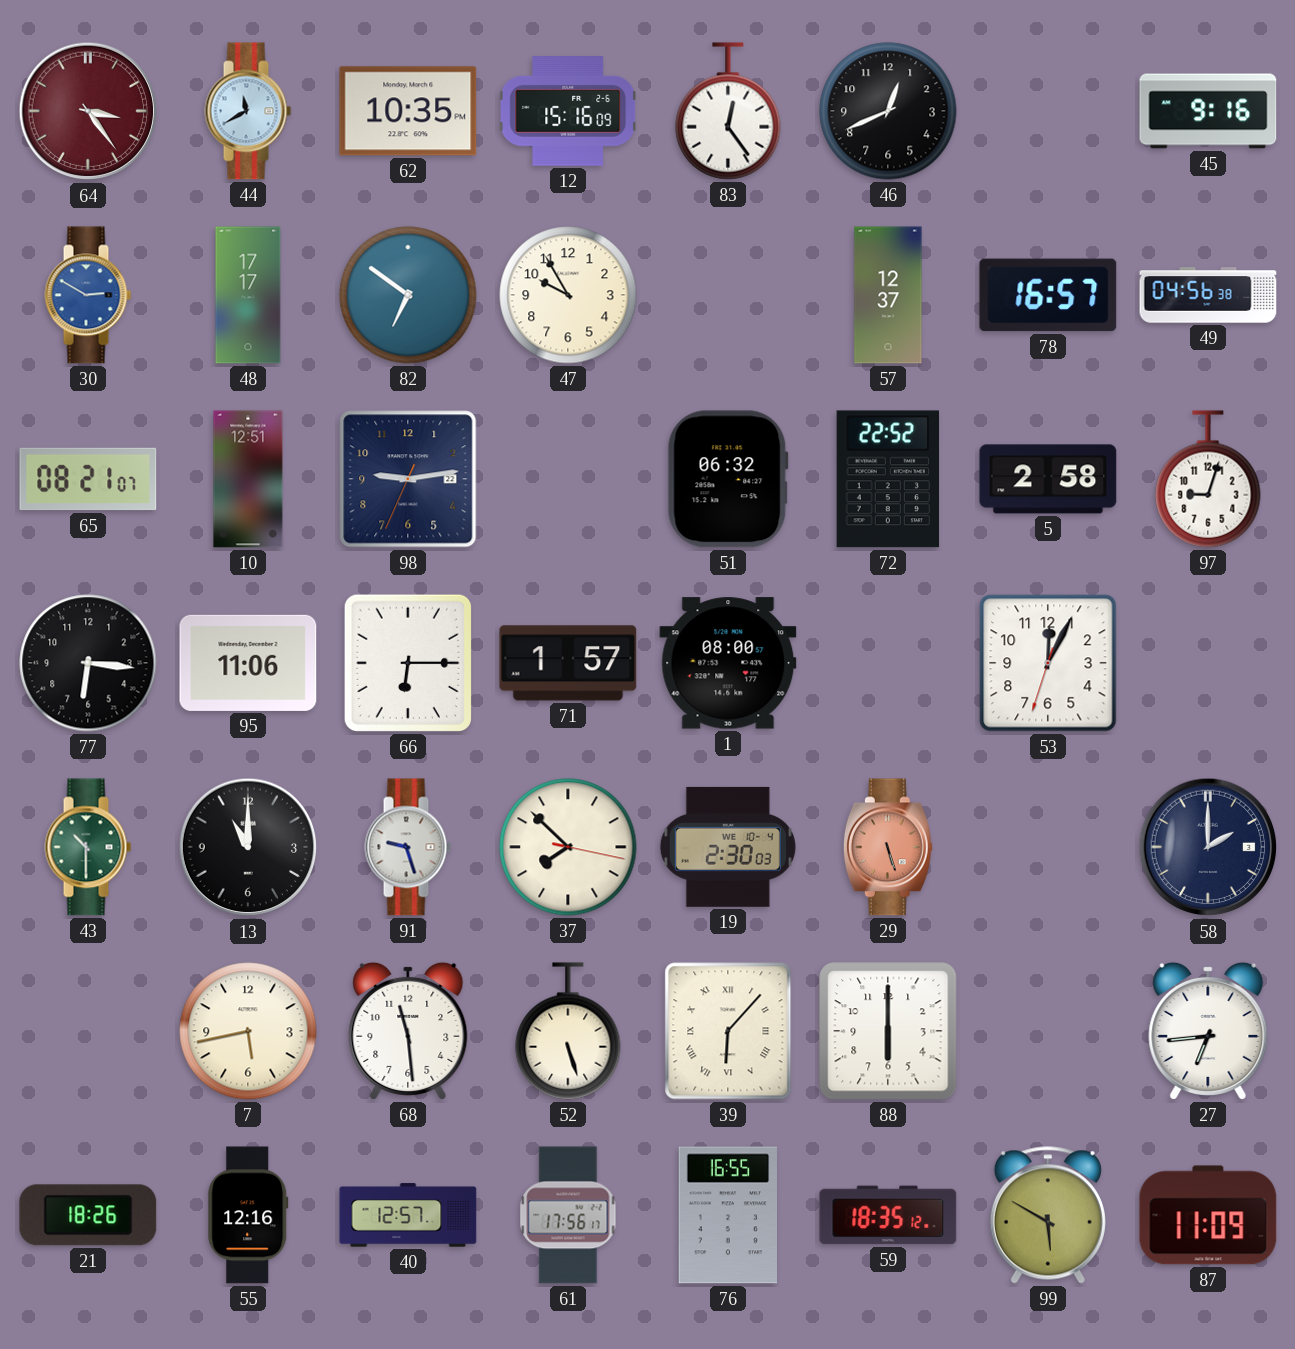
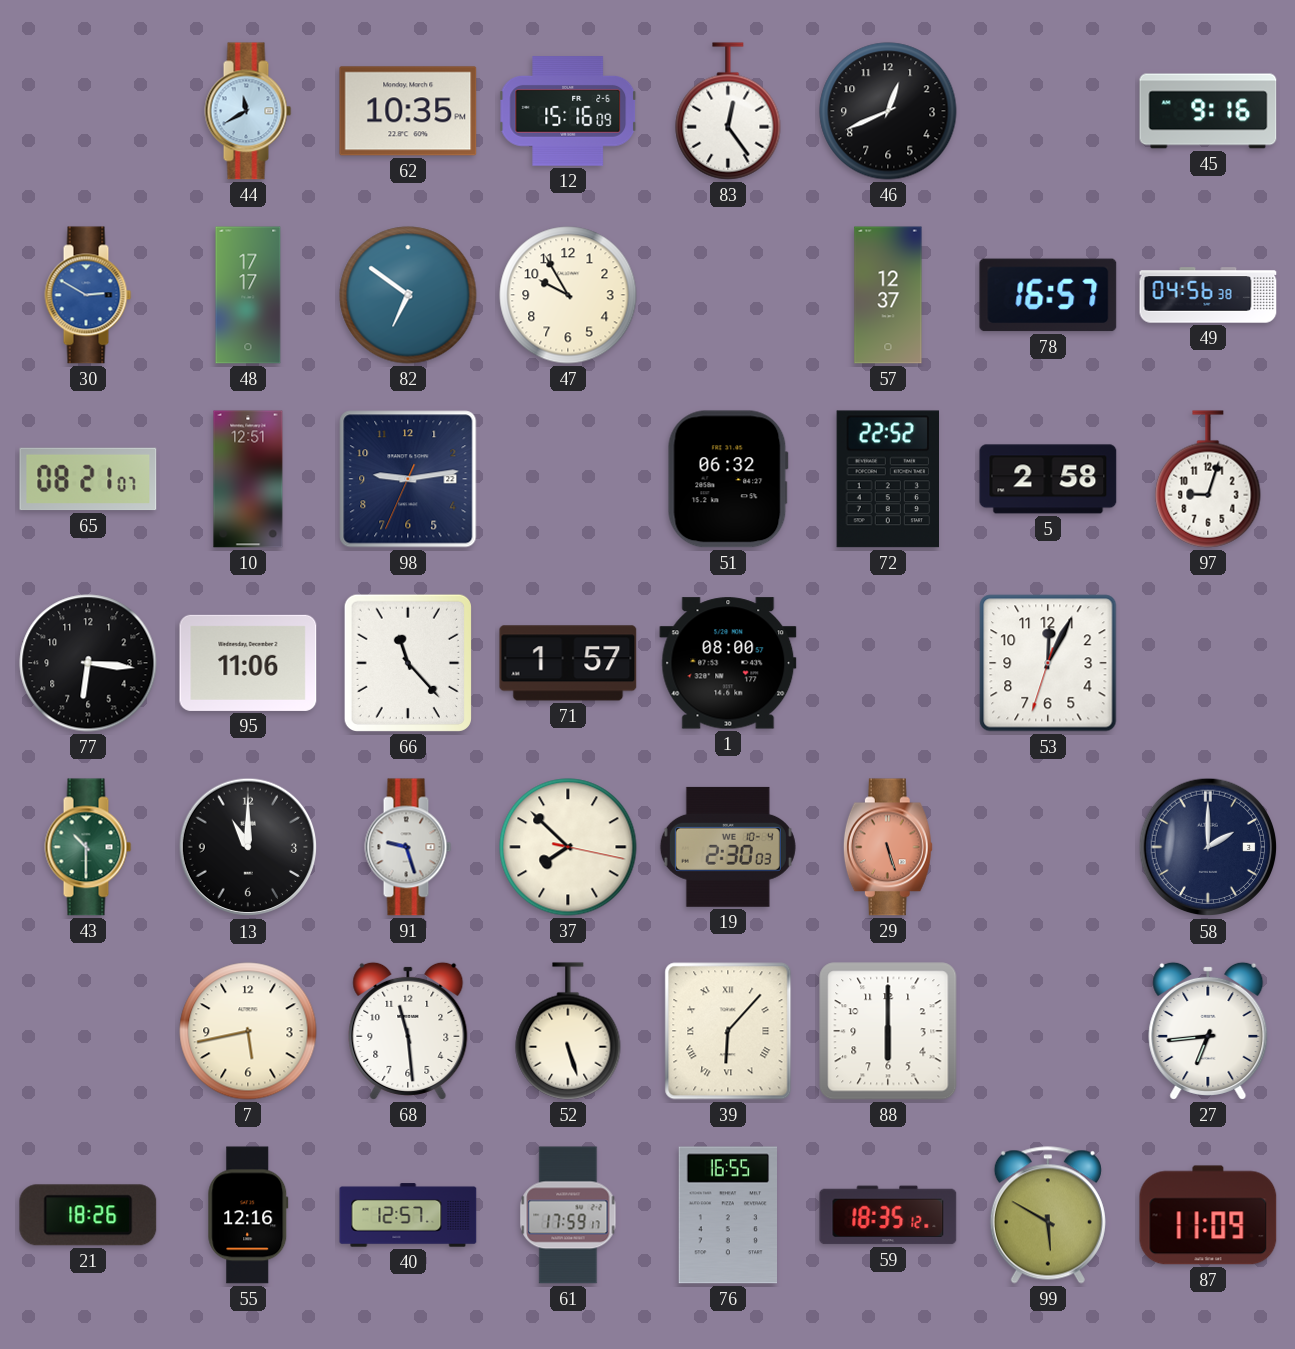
64: 3:24 -> none
66: 6:15 -> 11:23
61: 17:56 -> 17:59
